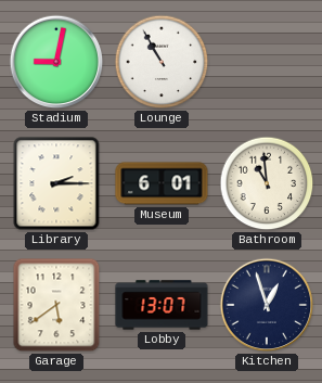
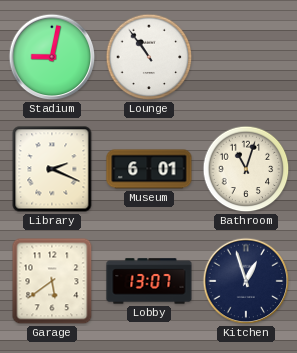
Lounge: 10:55 -> 10:54
Library: 2:15 -> 2:19
Bathroom: 10:59 -> 11:03
